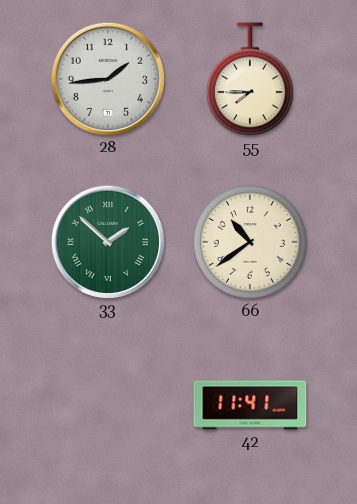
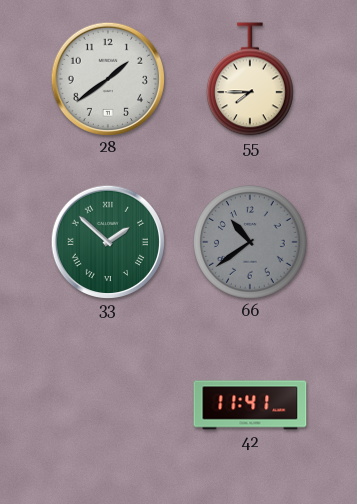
28: 1:44 -> 1:39
66 dial: cream -> grey
